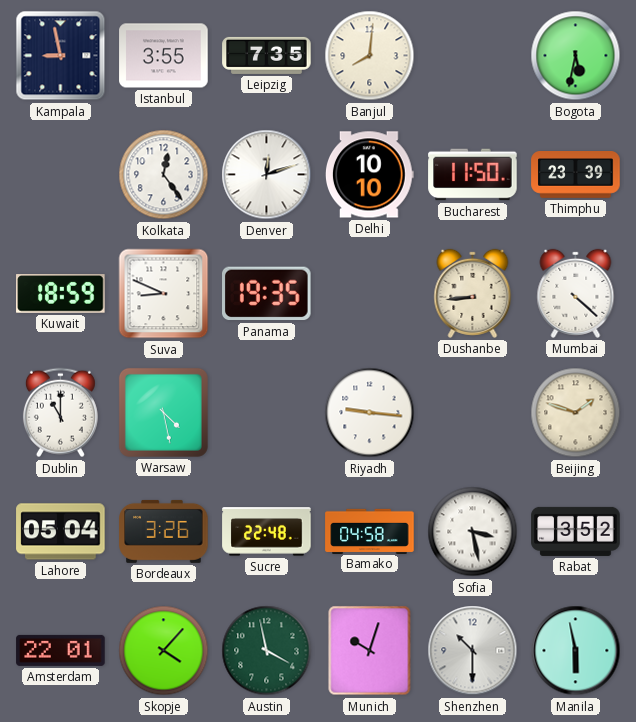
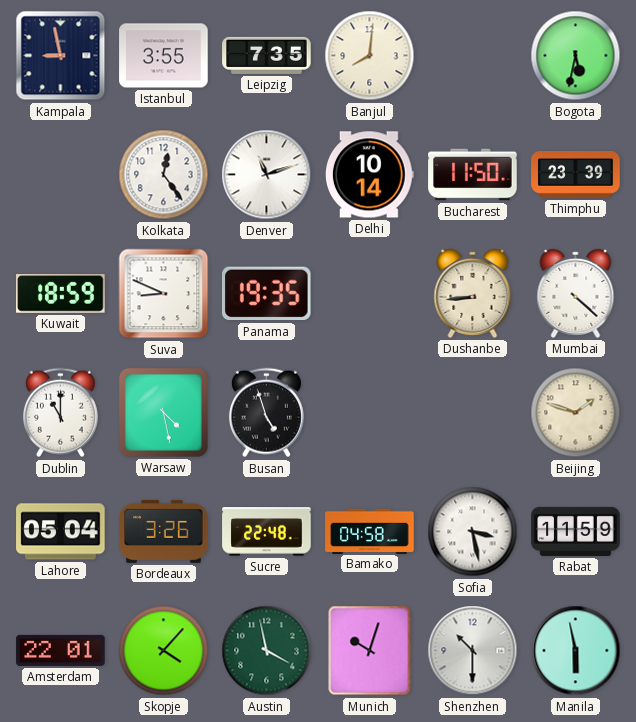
Denver: 12:12 -> 11:12
Delhi: 10:10 -> 10:14
Busan: none -> 4:57
Riyadh: 9:16 -> none
Rabat: 3:52 -> 11:59
